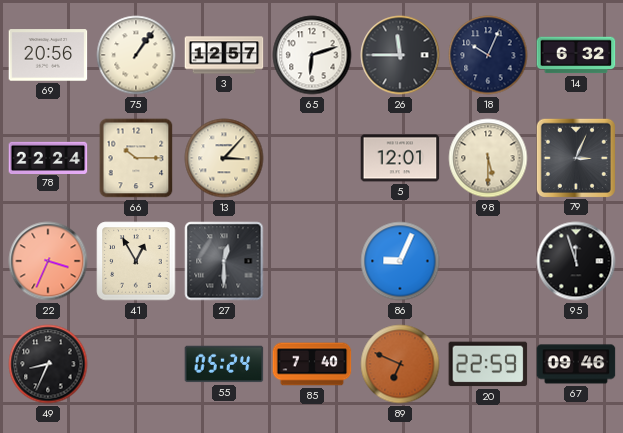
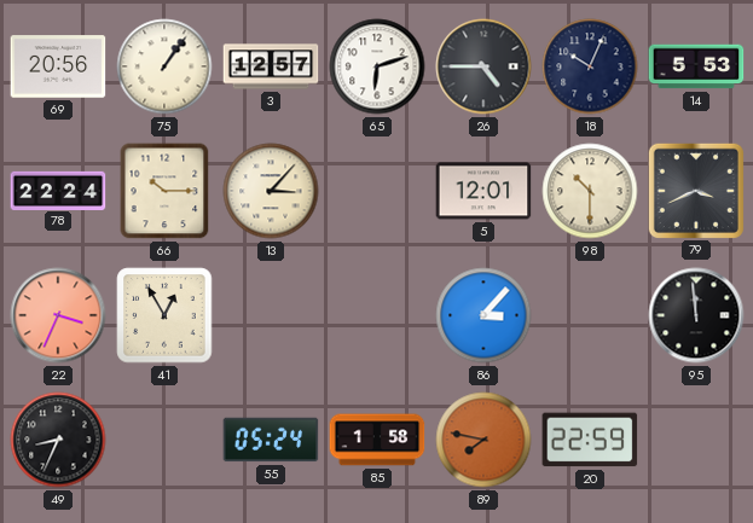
26: 11:45 -> 4:45
14: 6:32 -> 5:53
98: 5:30 -> 10:30
79: 3:04 -> 3:41
27: 12:30 -> none
86: 9:04 -> 3:07
95: 11:57 -> 11:59
85: 7:40 -> 1:58
89: 6:49 -> 7:47
67: 09:46 -> none
